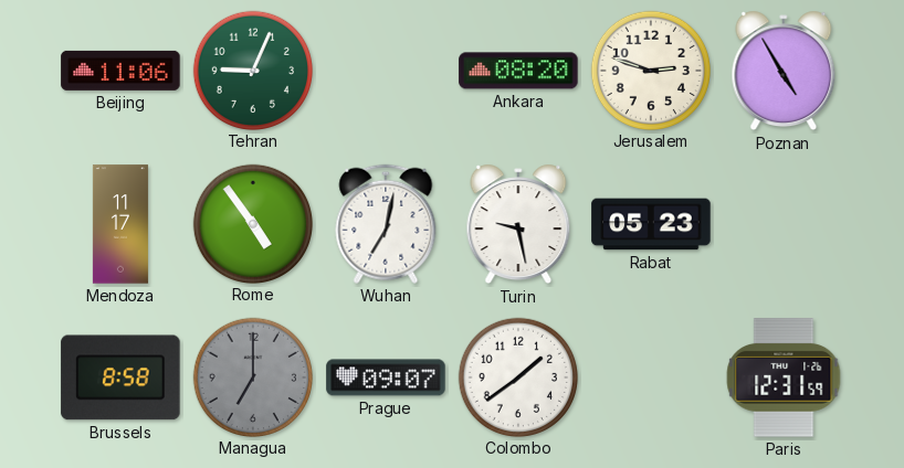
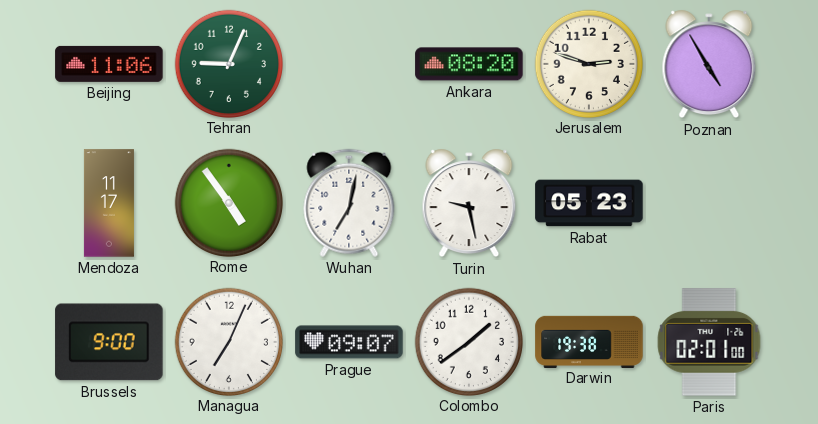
Brussels: 8:58 -> 9:00
Managua: 7:00 -> 7:04
Managua dial: grey -> white
Darwin: none -> 19:38
Paris: 12:31 -> 02:01
